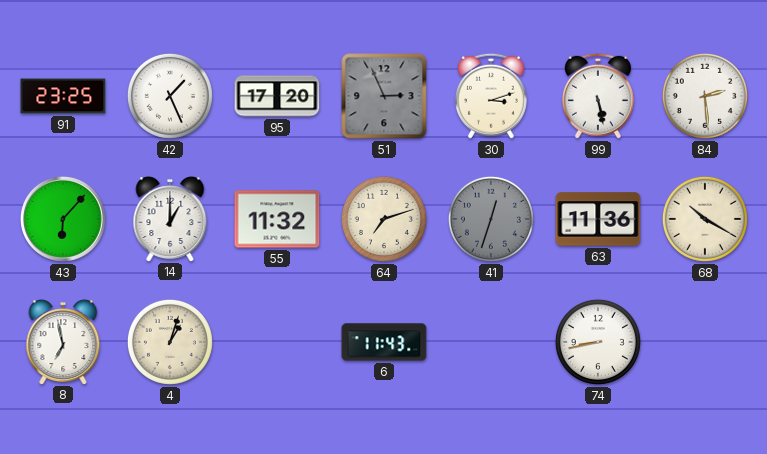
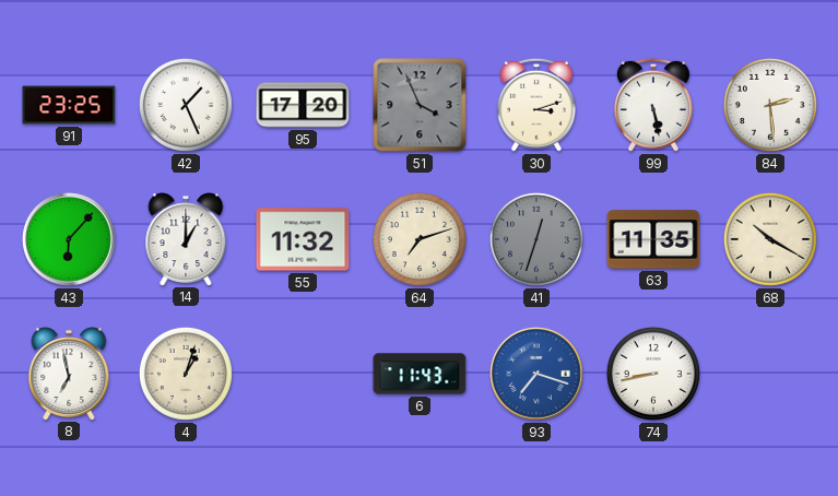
51: 2:56 -> 3:56
63: 11:36 -> 11:35
93: none -> 7:18
